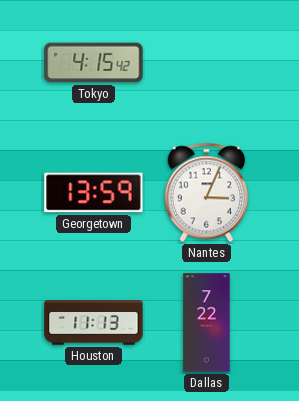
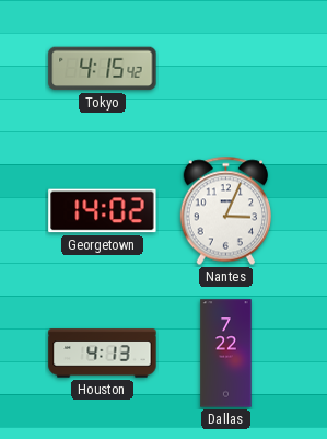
Georgetown: 13:59 -> 14:02
Houston: 11:13 -> 4:13
